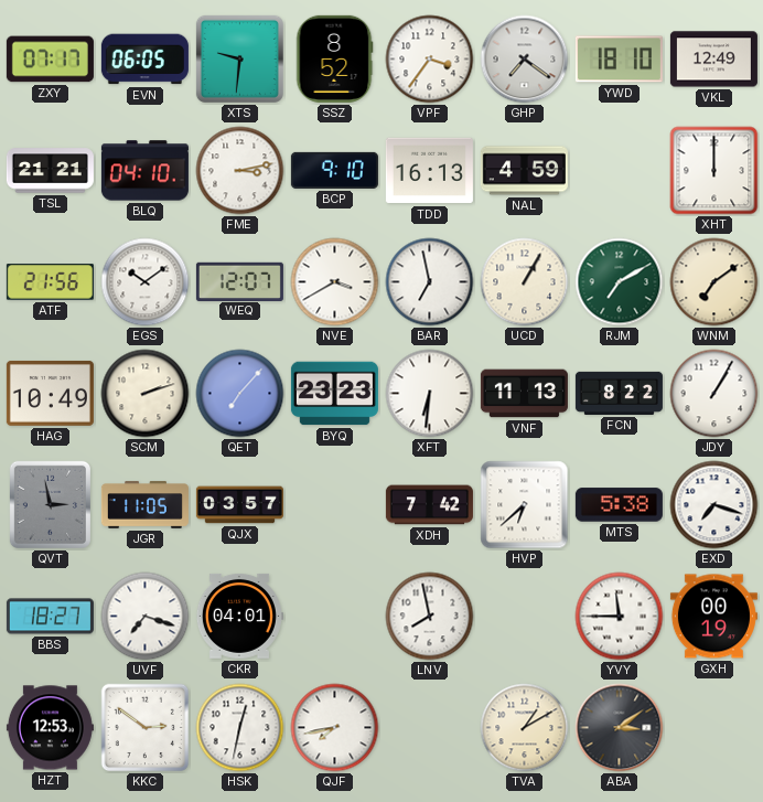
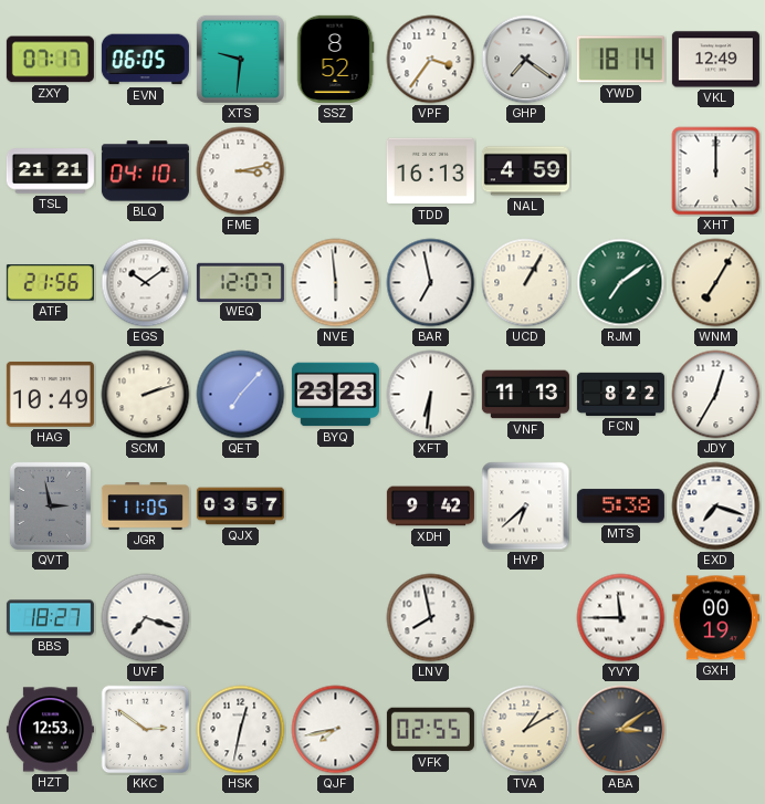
YWD: 18:10 -> 18:14
BCP: 9:10 -> none
NVE: 3:40 -> 5:59
RJM: 7:10 -> 7:09
WNM: 7:09 -> 7:05
JDY: 1:05 -> 12:35
XDH: 7:42 -> 9:42
CKR: 04:01 -> none
VFK: none -> 02:55
